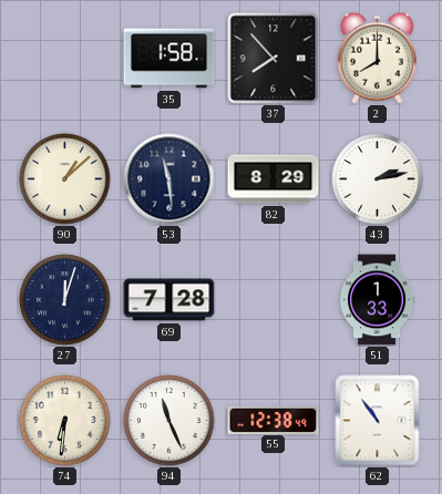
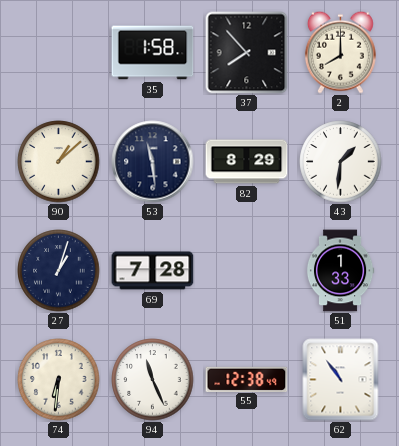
43: 2:13 -> 1:31
27: 12:03 -> 1:03
